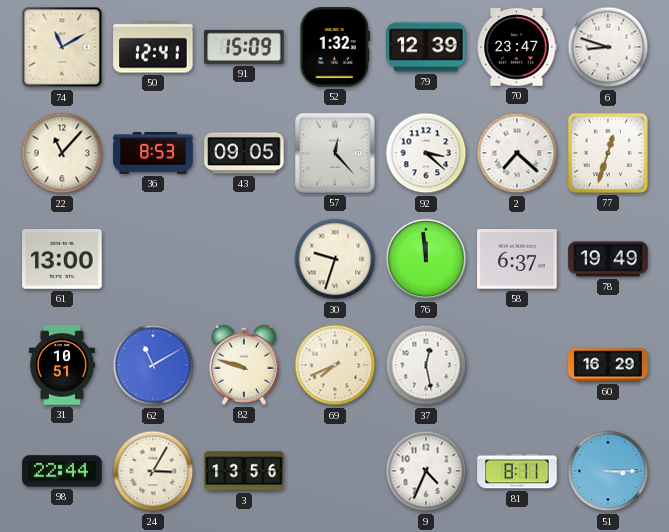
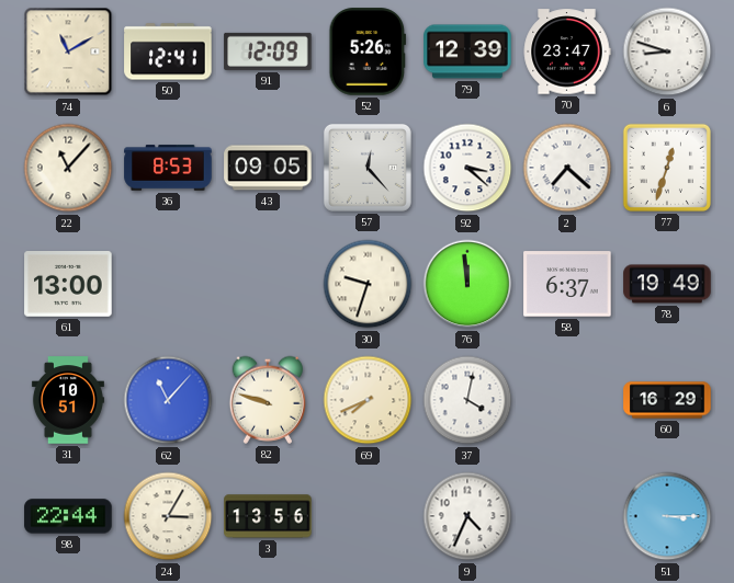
91: 15:09 -> 12:09
52: 1:32 -> 5:26
62: 11:10 -> 11:07
37: 12:28 -> 4:02
81: 8:11 -> none
